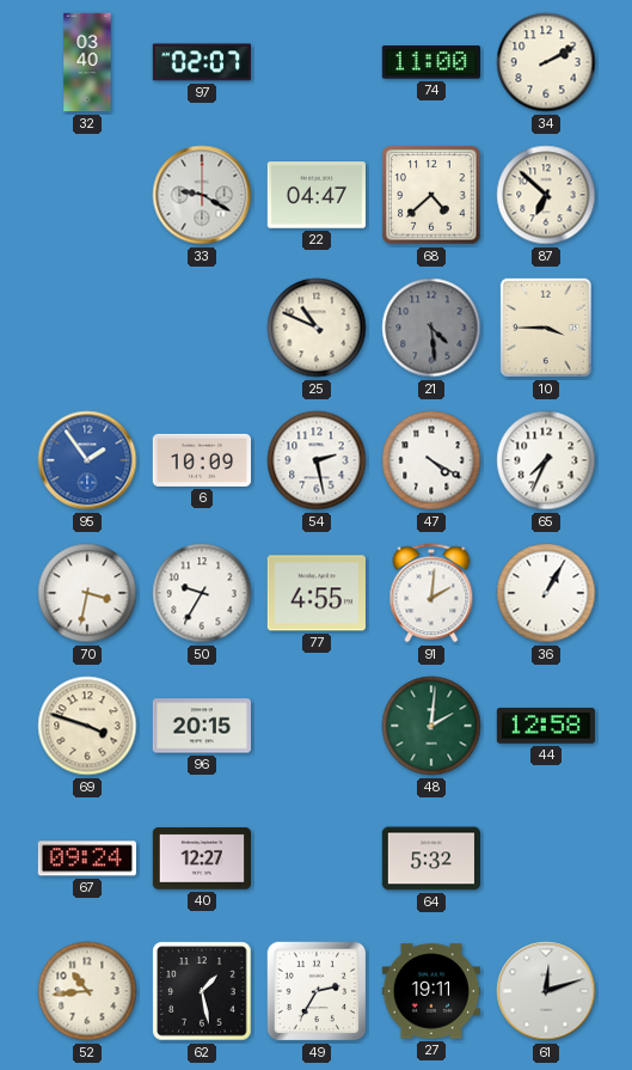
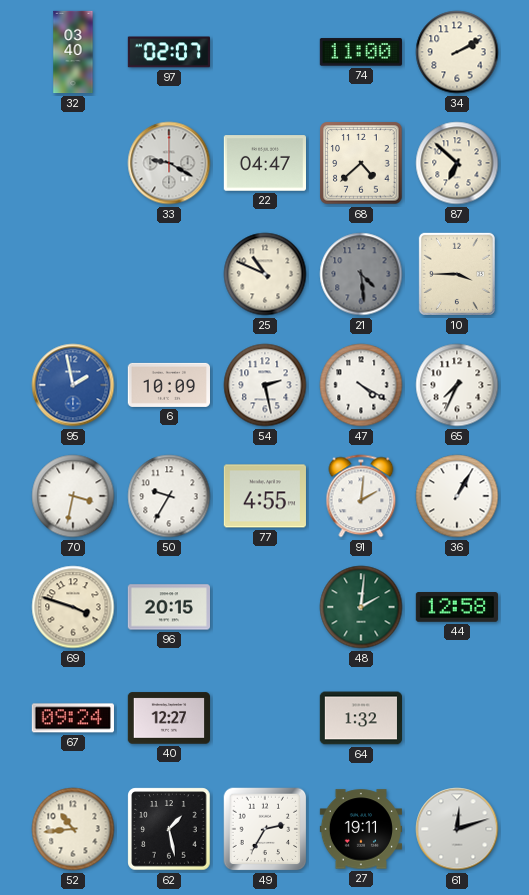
95: 1:54 -> 1:58
64: 5:32 -> 1:32
